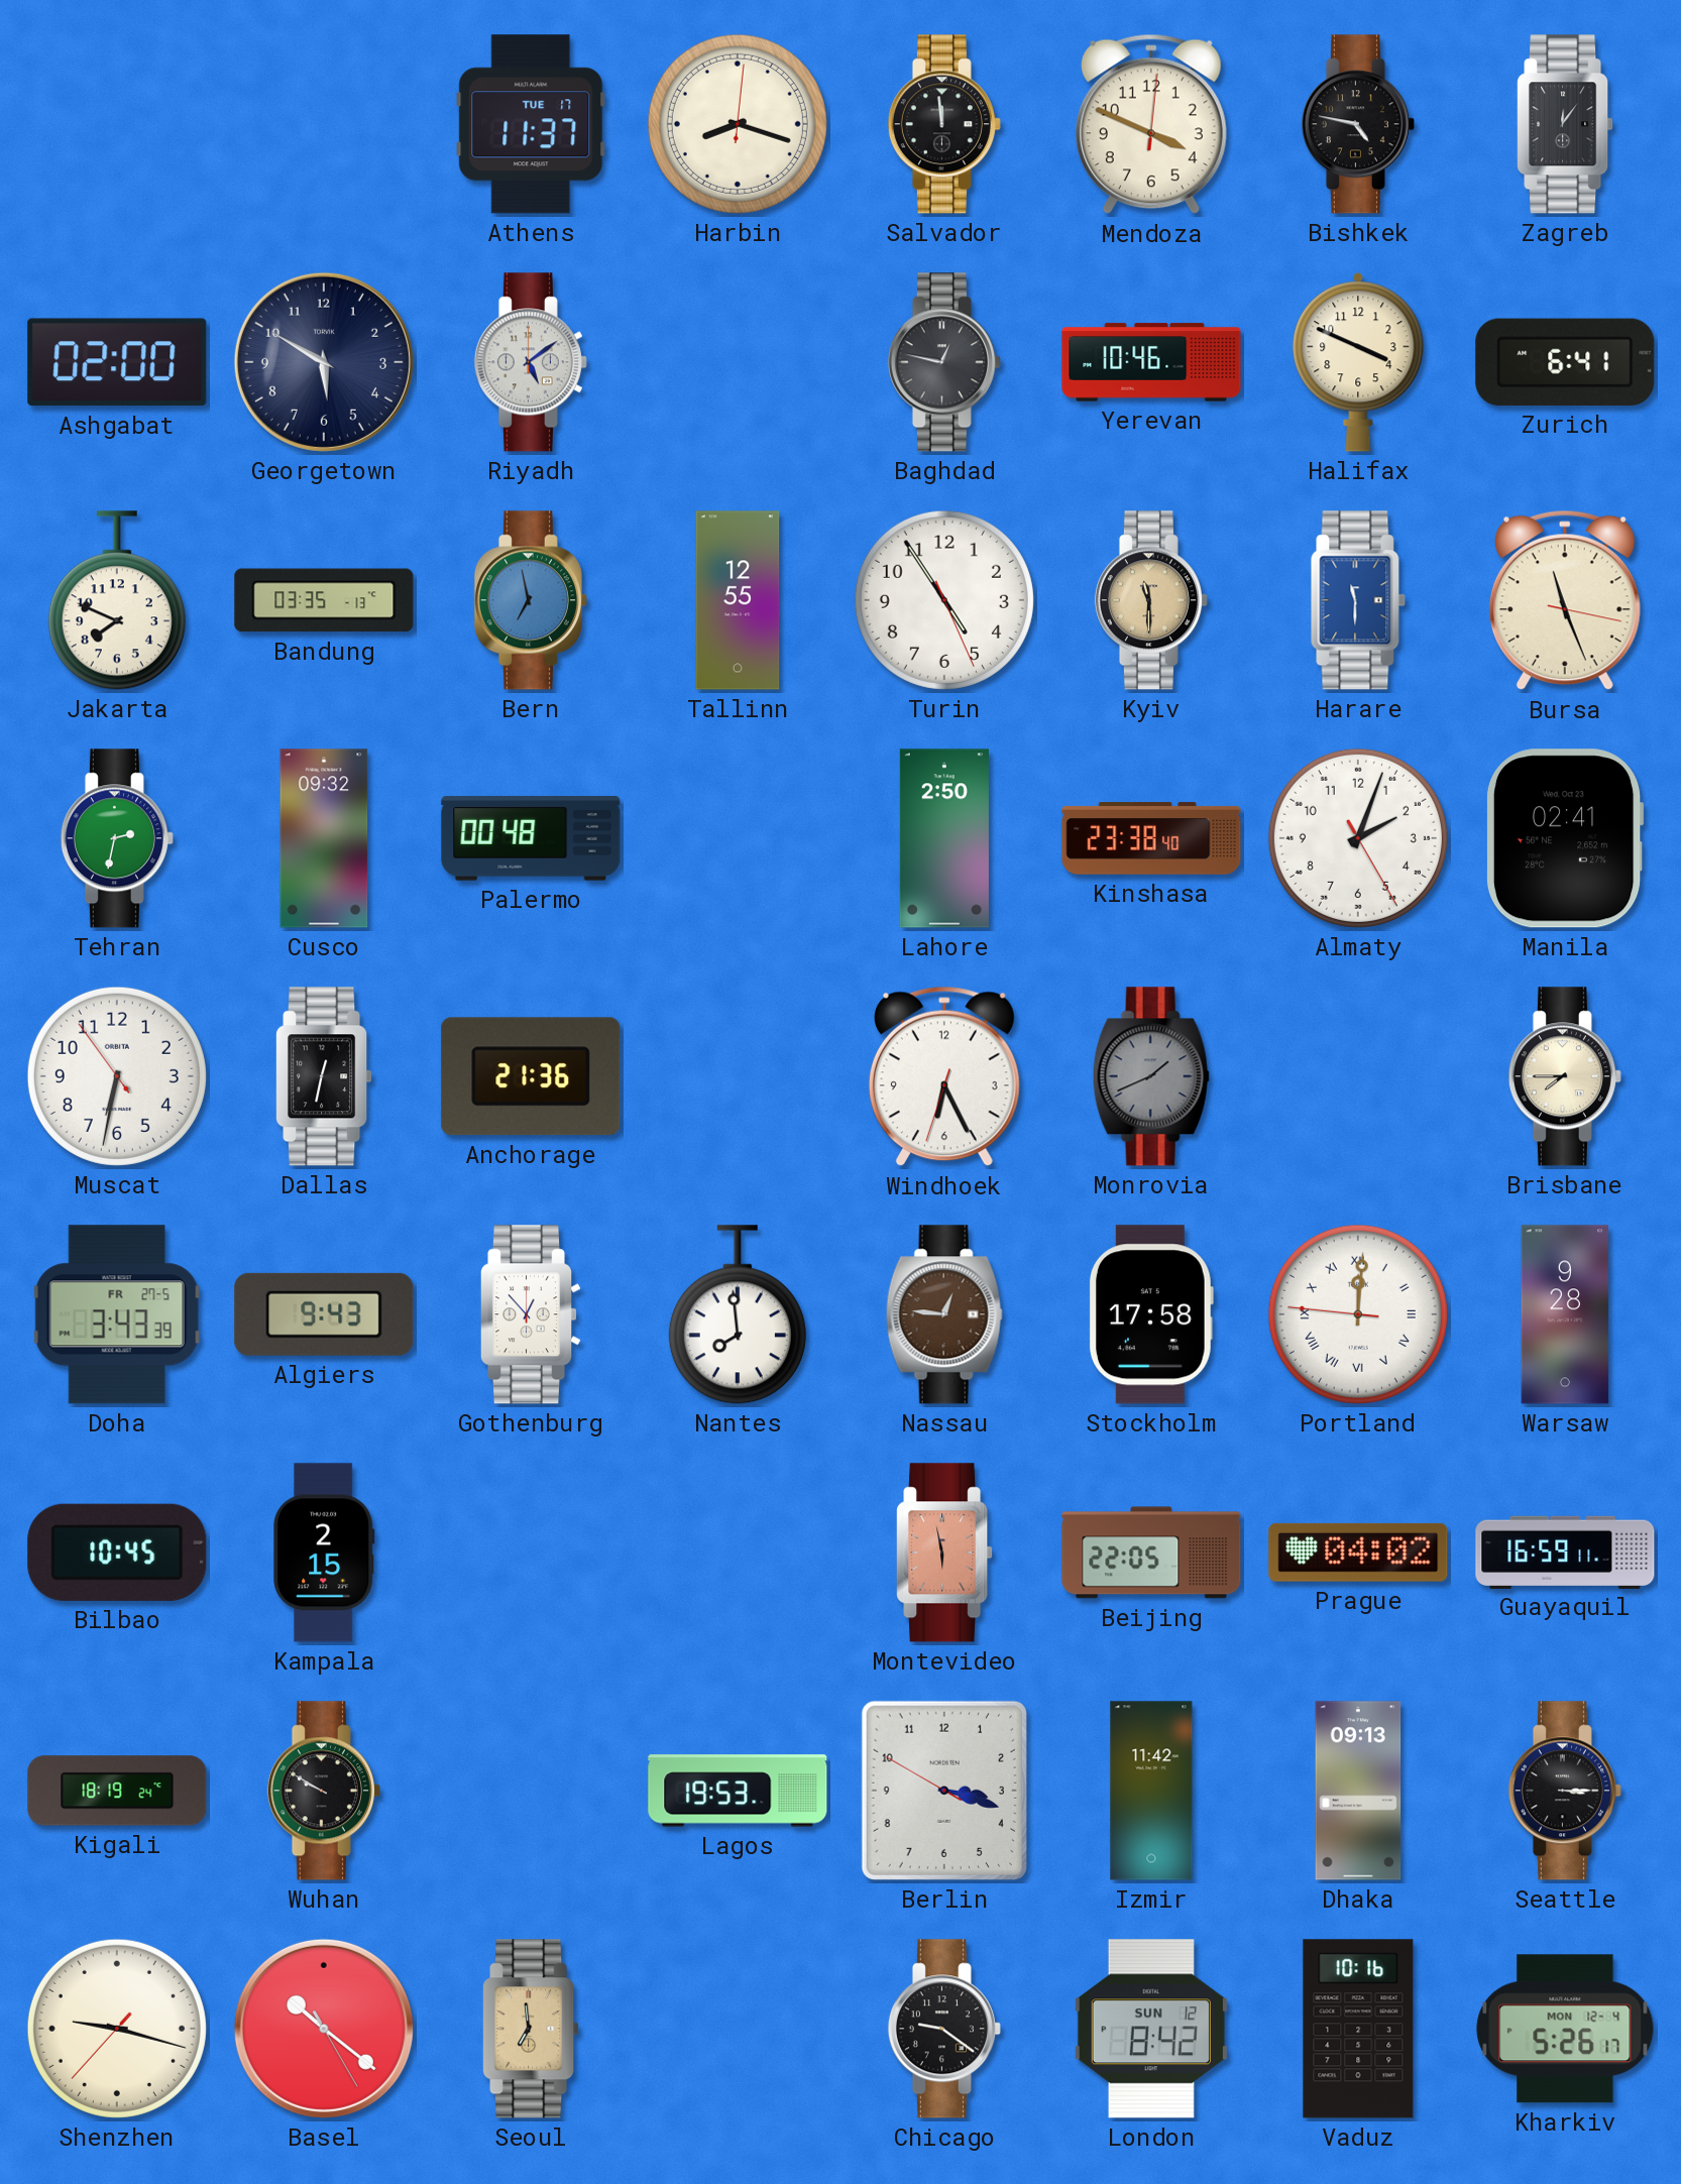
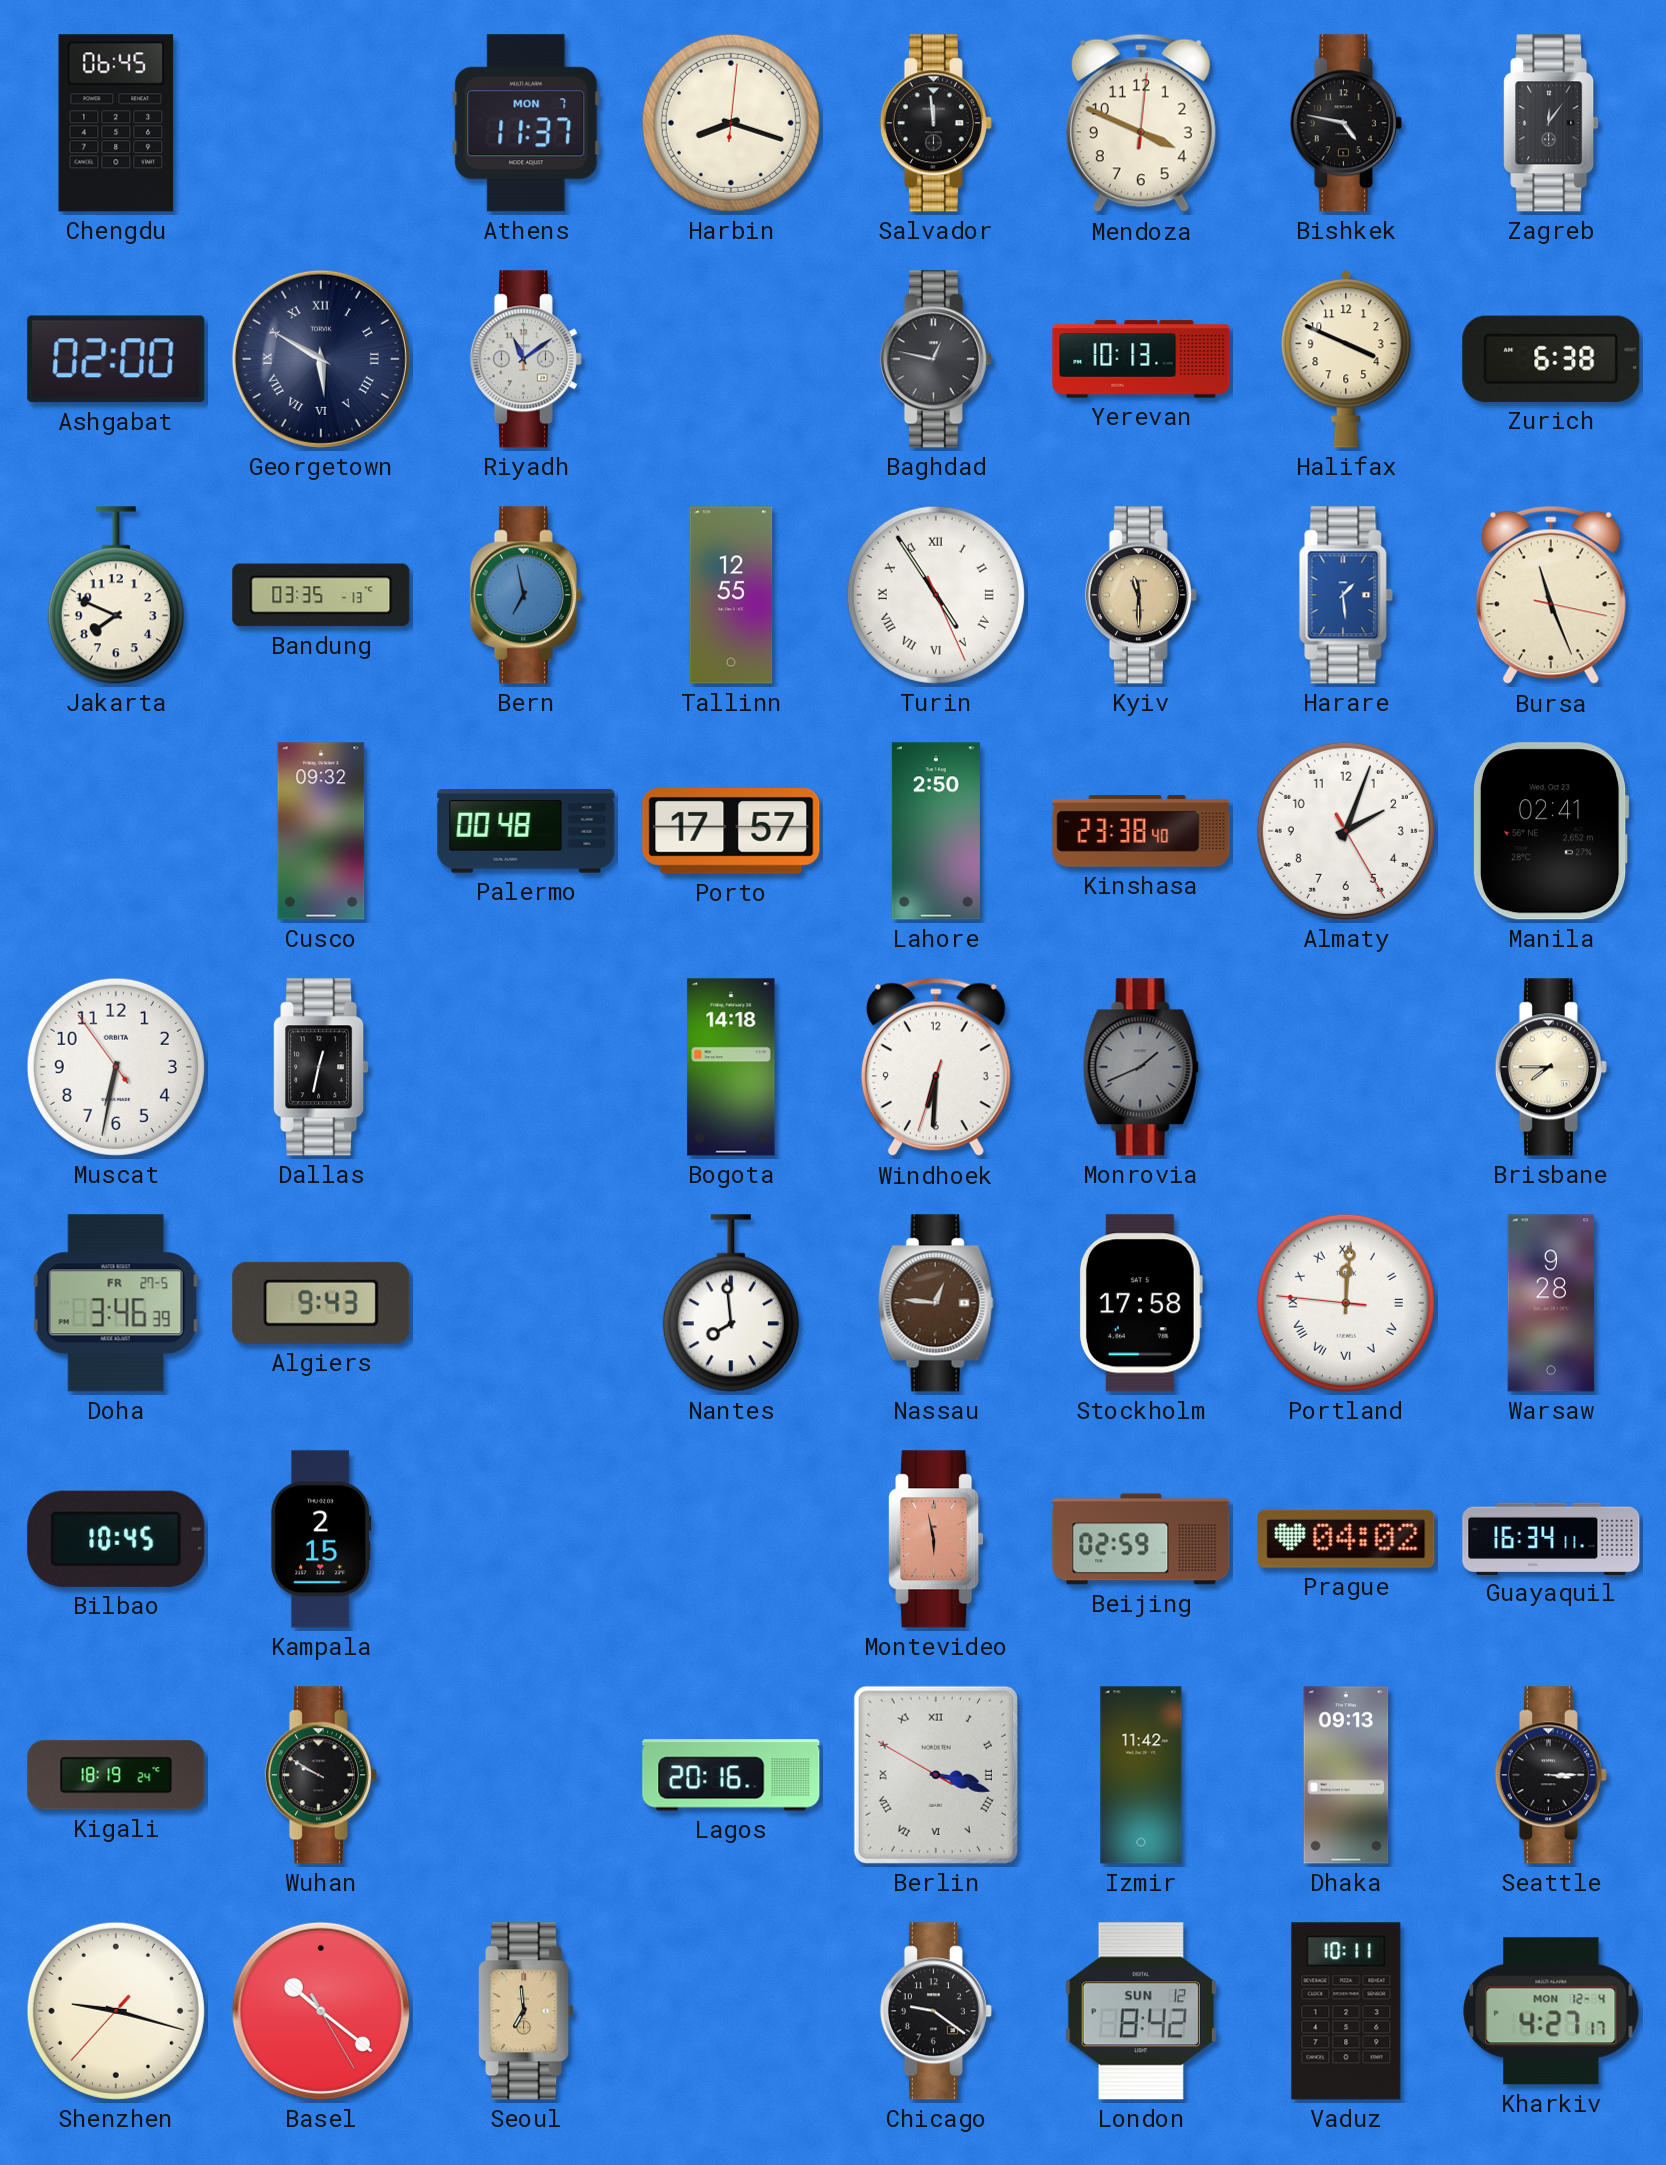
Chengdu: none -> 06:45
Athens date: TUE 17 -> MON 7
Georgetown numerals: Arabic -> Roman
Riyadh: 5:09 -> 11:09
Yerevan: 10:46 -> 10:13
Zurich: 6:41 -> 6:38
Turin numerals: Arabic -> Roman
Harare: 11:30 -> 1:29
Tehran: 2:32 -> none
Porto: none -> 17:57
Anchorage: 21:36 -> none
Bogota: none -> 14:18
Windhoek: 6:25 -> 6:30
Doha: 3:43 -> 3:46
Gothenburg: 12:53 -> none
Beijing: 22:05 -> 02:59
Guayaquil: 16:59 -> 16:34
Lagos: 19:53 -> 20:16
Berlin numerals: Arabic -> Roman
Vaduz: 10:16 -> 10:11
Kharkiv: 5:26 -> 4:27
